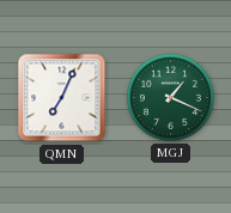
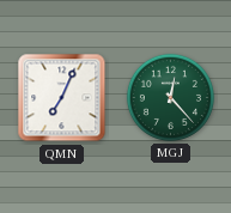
MGJ: 1:19 -> 12:23
